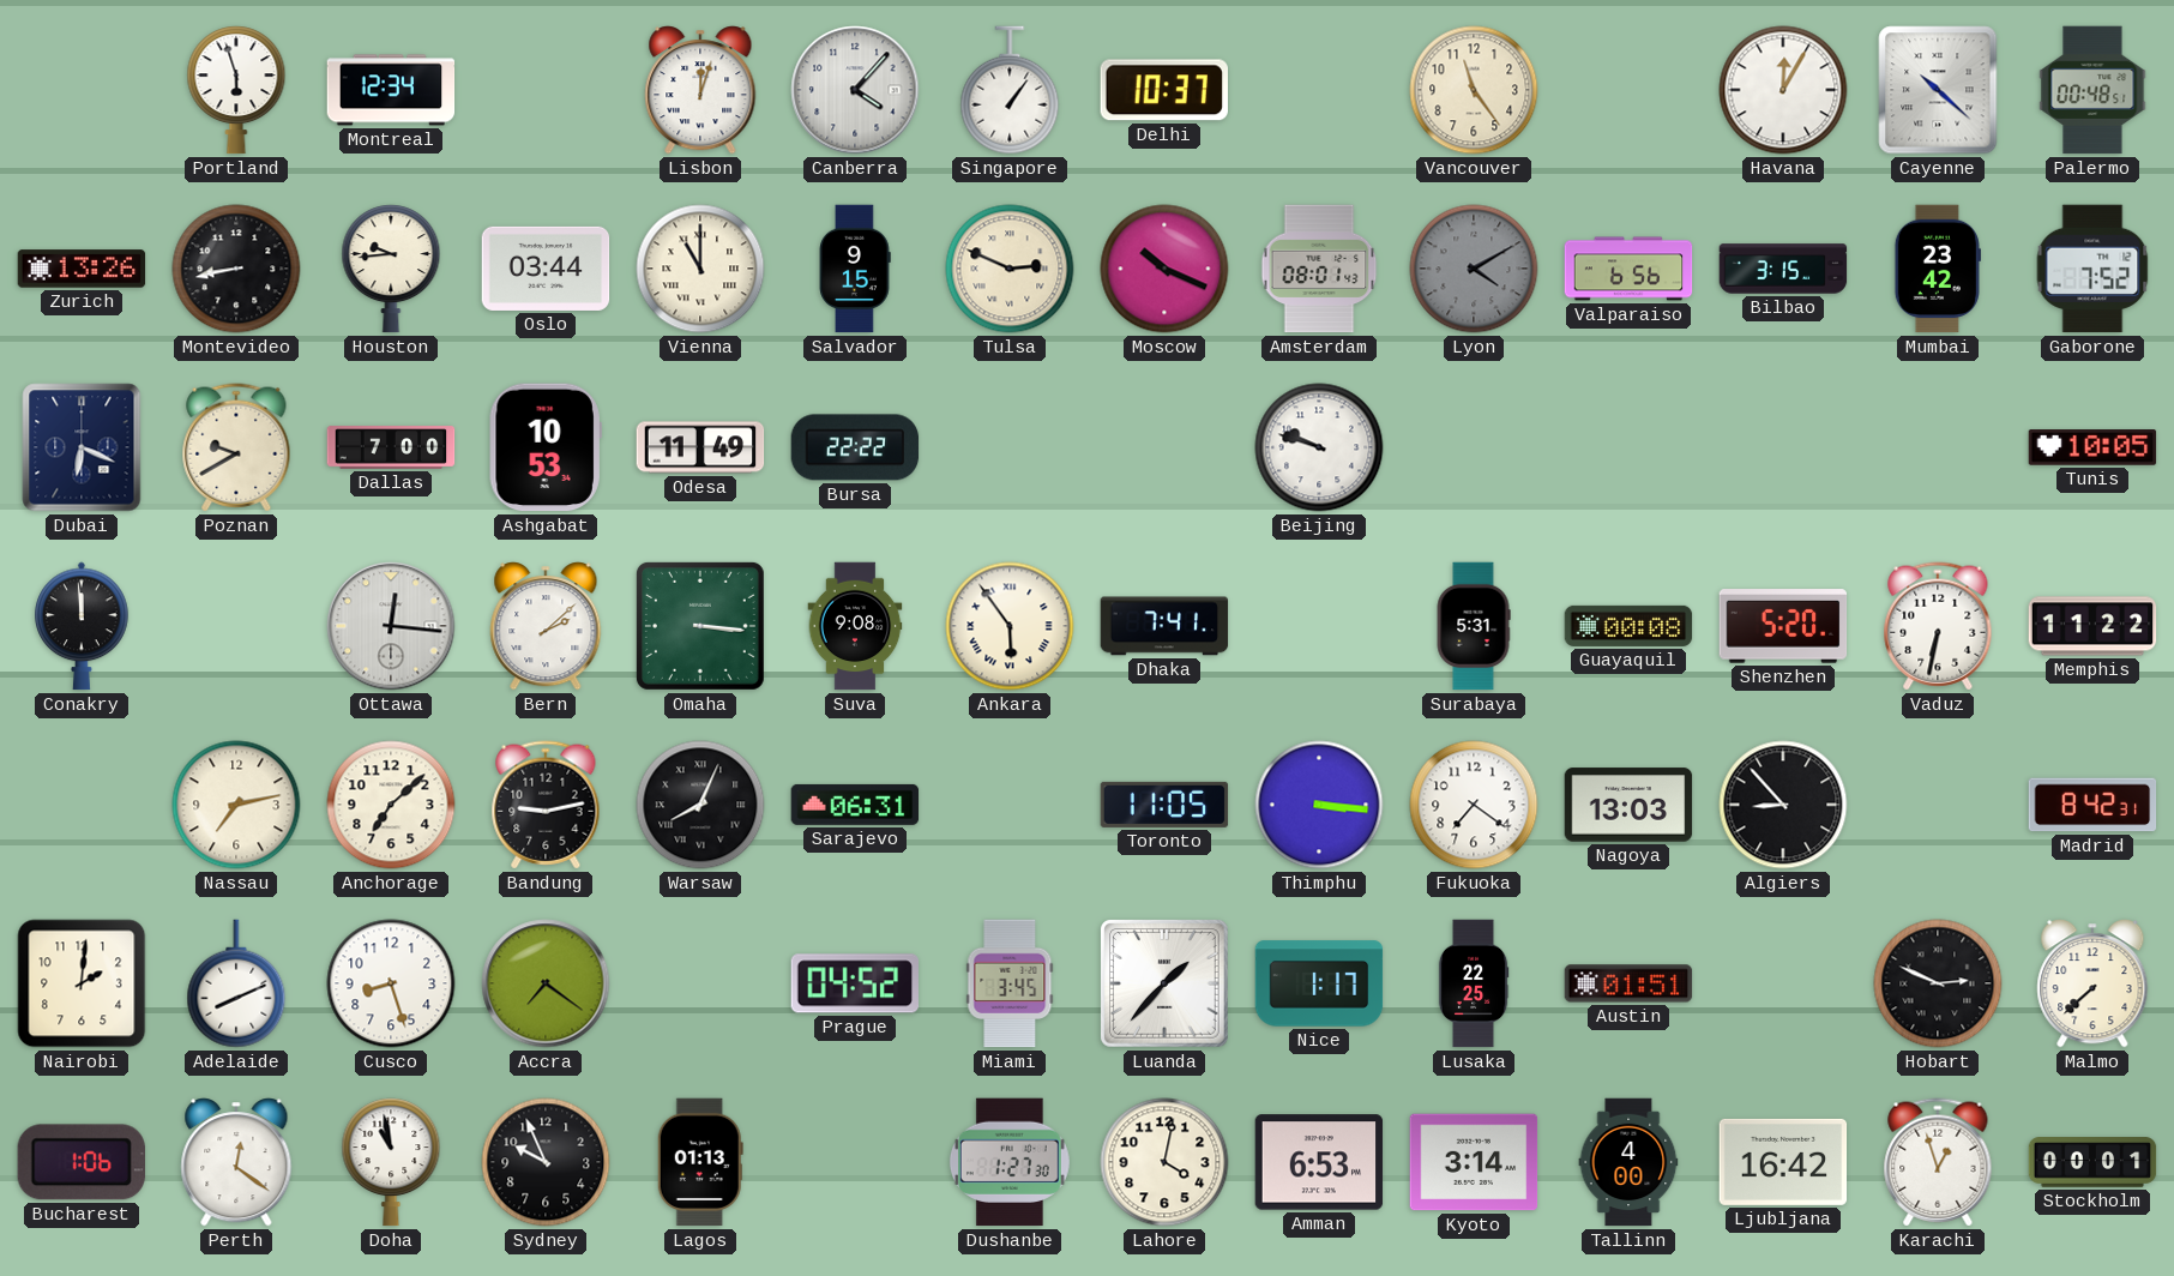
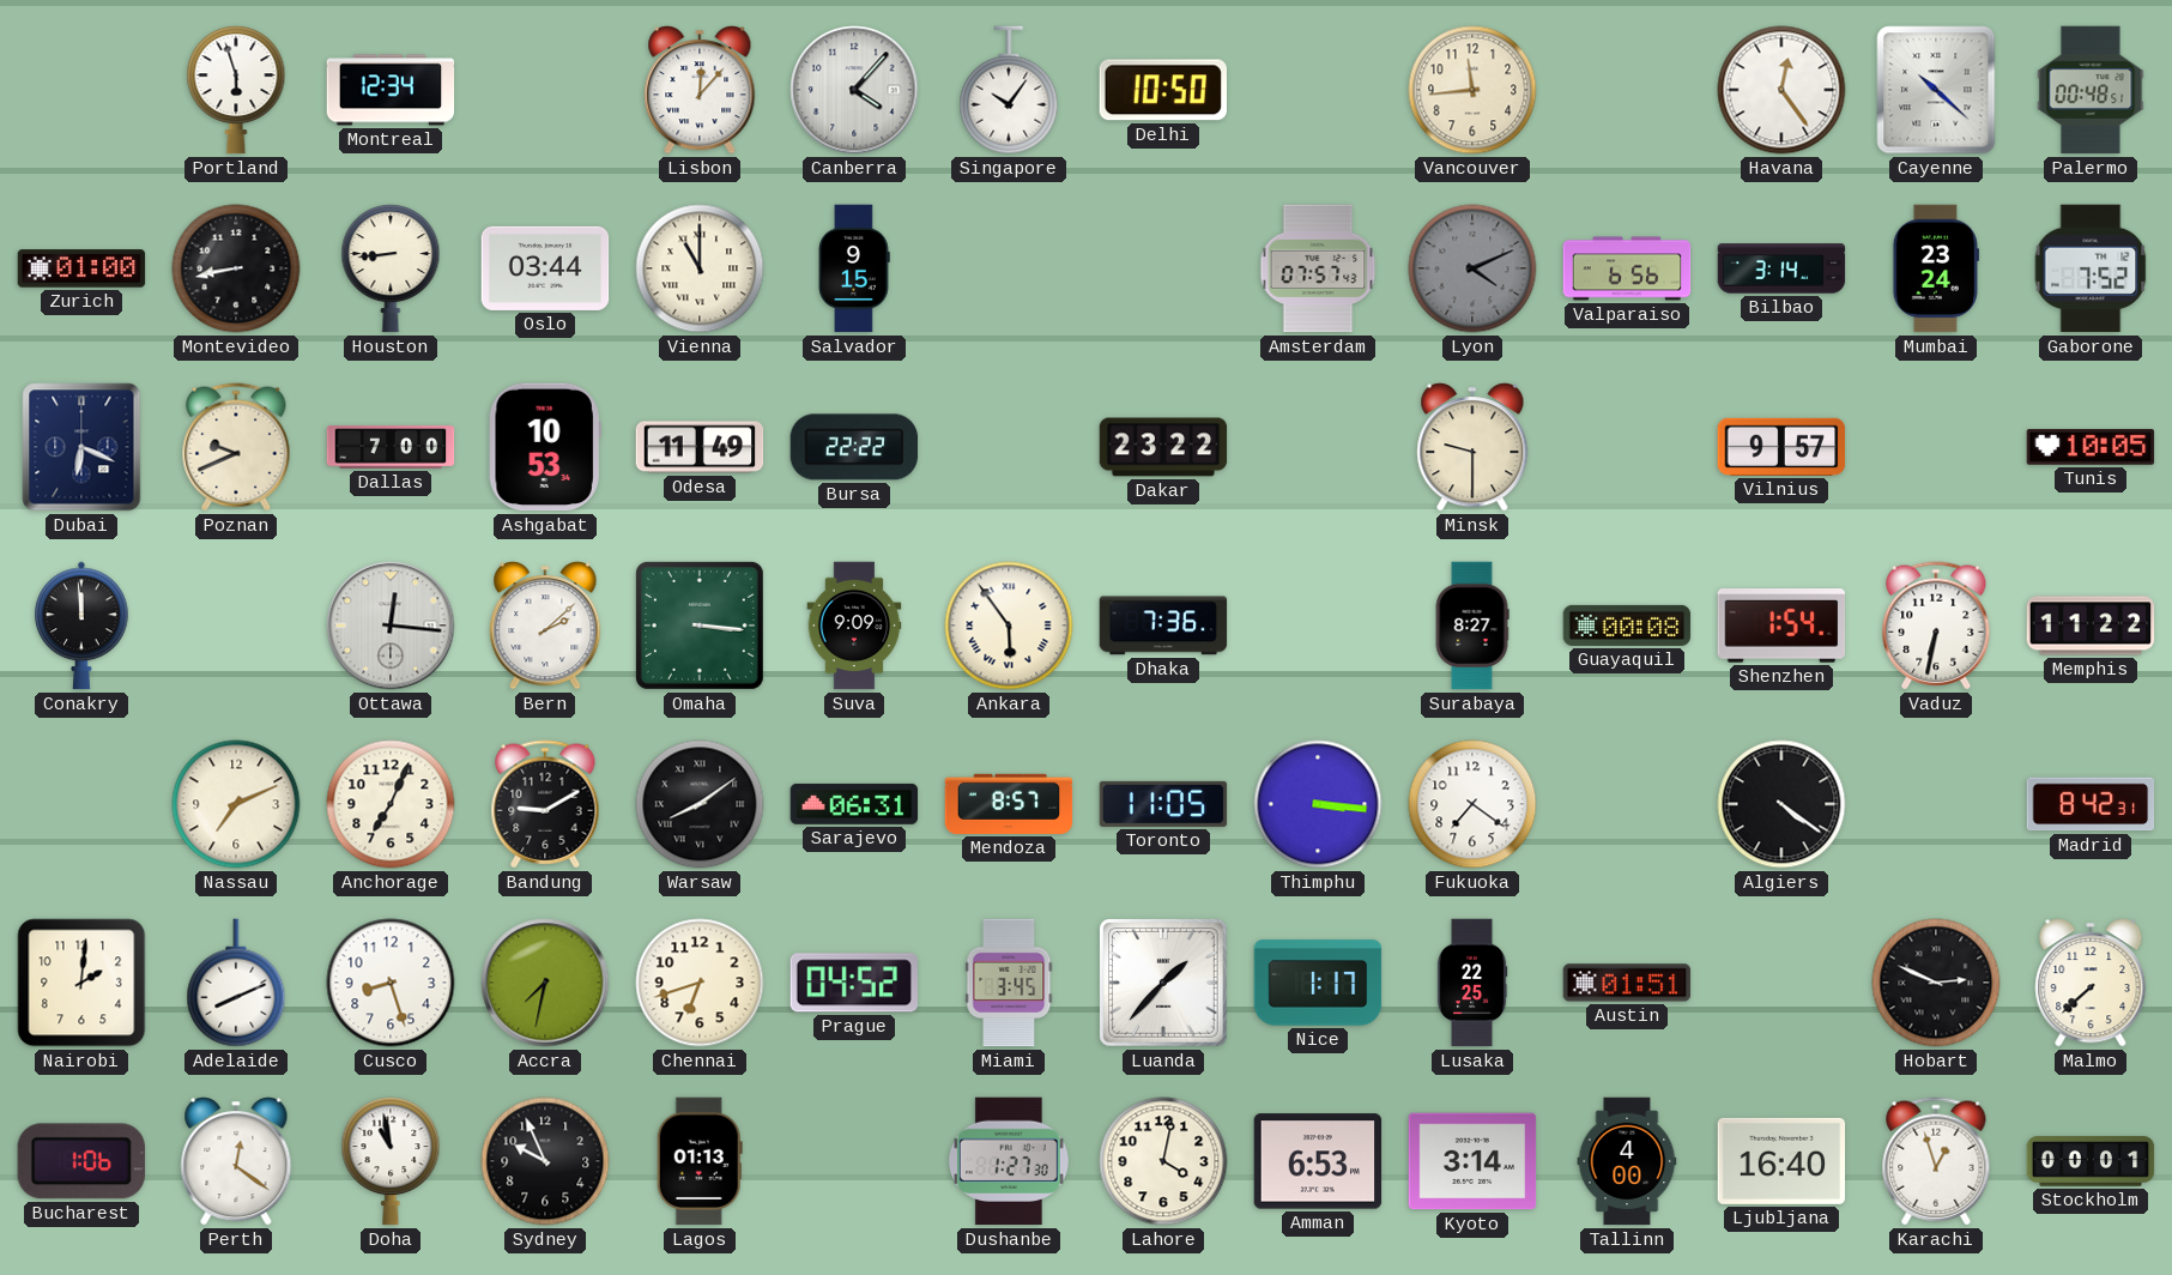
Lisbon: 12:03 -> 12:07
Singapore: 1:06 -> 10:06
Delhi: 10:37 -> 10:50
Vancouver: 11:24 -> 11:44
Havana: 12:05 -> 12:24
Zurich: 13:26 -> 01:00
Houston: 9:44 -> 8:44
Tulsa: 2:49 -> none
Moscow: 10:19 -> none
Amsterdam: 08:01 -> 07:57
Lyon: 4:10 -> 4:11
Bilbao: 3:15 -> 3:14
Mumbai: 23:42 -> 23:24
Poznan: 9:40 -> 9:41
Dakar: none -> 23:22
Beijing: 9:48 -> none
Minsk: none -> 9:30
Vilnius: none -> 9:57
Suva: 9:08 -> 9:09
Dhaka: 7:41 -> 7:36
Surabaya: 5:31 -> 8:27
Shenzhen: 5:20 -> 1:54
Nassau: 7:13 -> 7:11
Anchorage: 7:08 -> 7:04
Bandung: 9:13 -> 9:10
Warsaw: 8:04 -> 8:09
Mendoza: none -> 8:57
Nagoya: 13:03 -> none
Algiers: 8:53 -> 4:21
Accra: 7:21 -> 7:32
Chennai: none -> 6:42
Ljubljana: 16:42 -> 16:40
